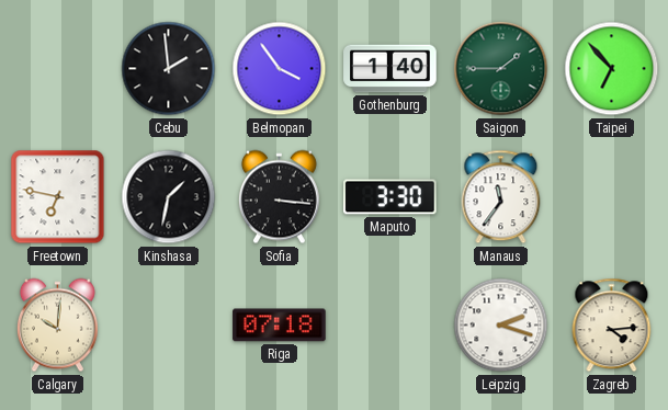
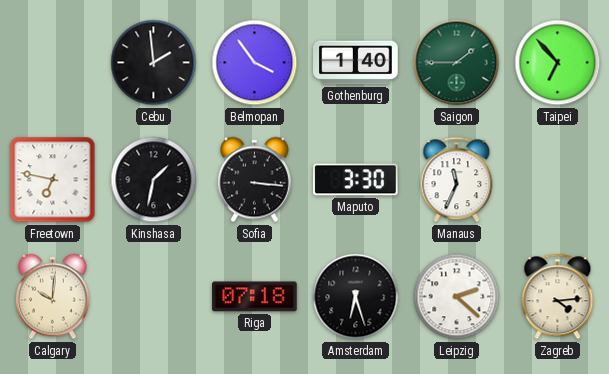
Manaus: 11:36 -> 11:34
Amsterdam: none -> 6:27
Leipzig: 2:18 -> 2:22
